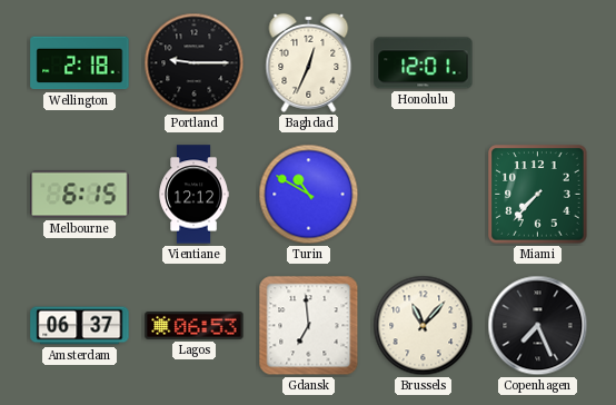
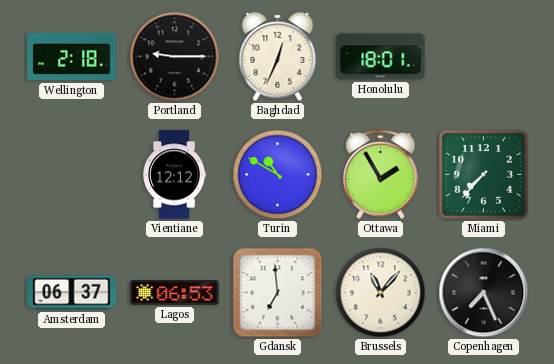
Honolulu: 12:01 -> 18:01
Melbourne: 6:15 -> none
Ottawa: none -> 1:55
